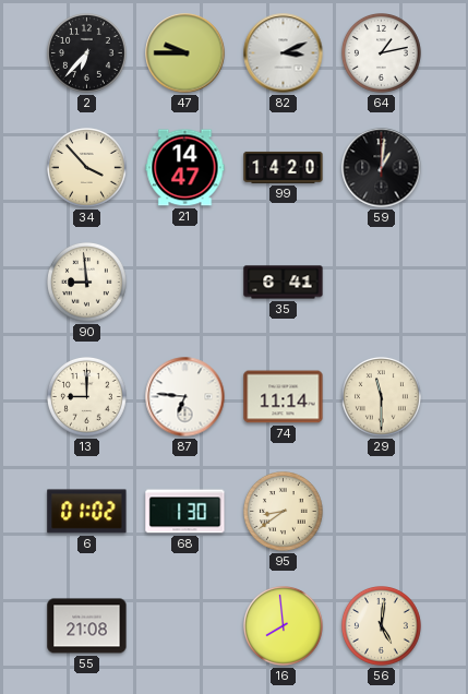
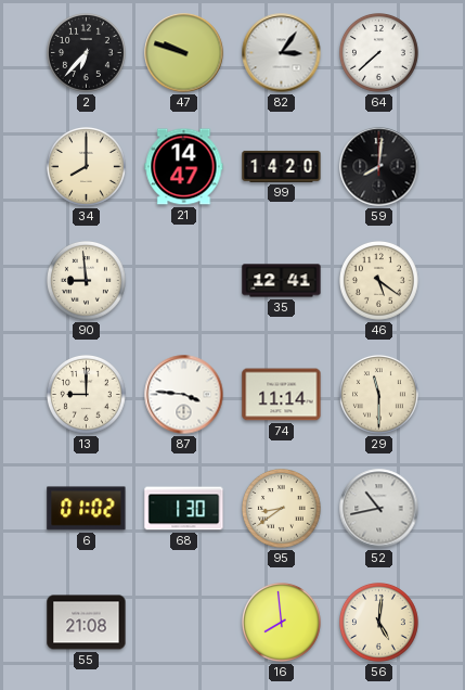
47: 9:45 -> 9:48
82: 3:11 -> 3:06
64: 1:13 -> 7:38
34: 3:53 -> 8:00
59: 1:01 -> 8:01
35: 6:41 -> 12:41
46: none -> 5:21
87: 6:46 -> 3:46
52: none -> 10:43
